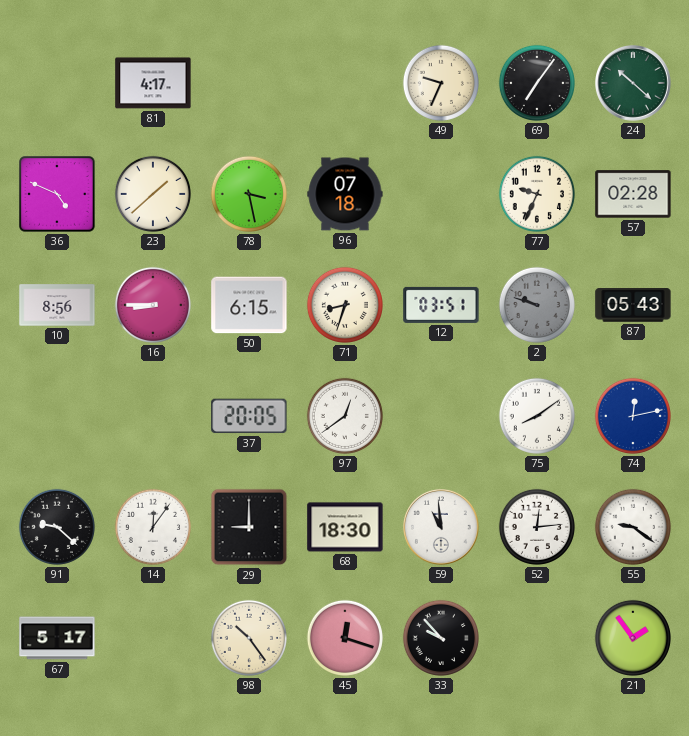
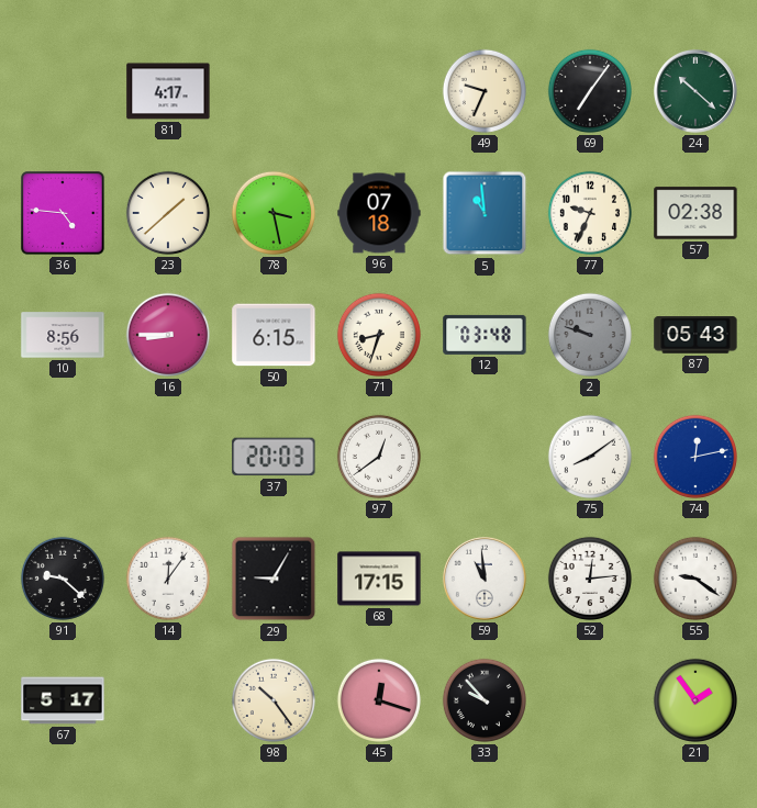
36: 4:49 -> 4:46
5: none -> 10:59
57: 02:28 -> 02:38
12: 03:51 -> 03:48
37: 20:05 -> 20:03
29: 9:00 -> 9:05
68: 18:30 -> 17:15
